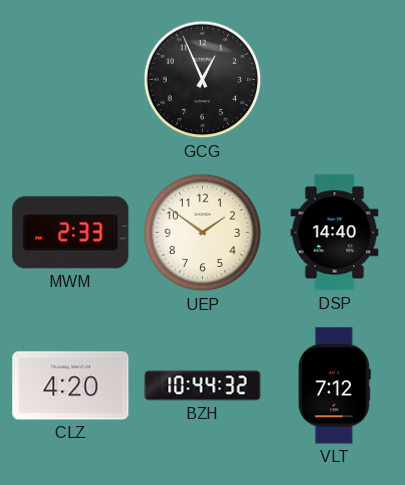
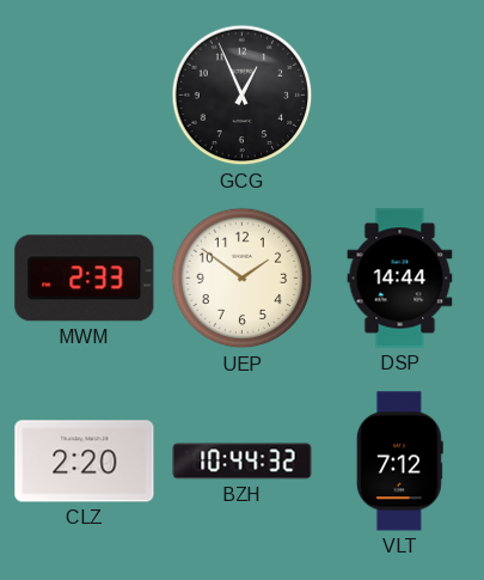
DSP: 14:40 -> 14:44
CLZ: 4:20 -> 2:20
